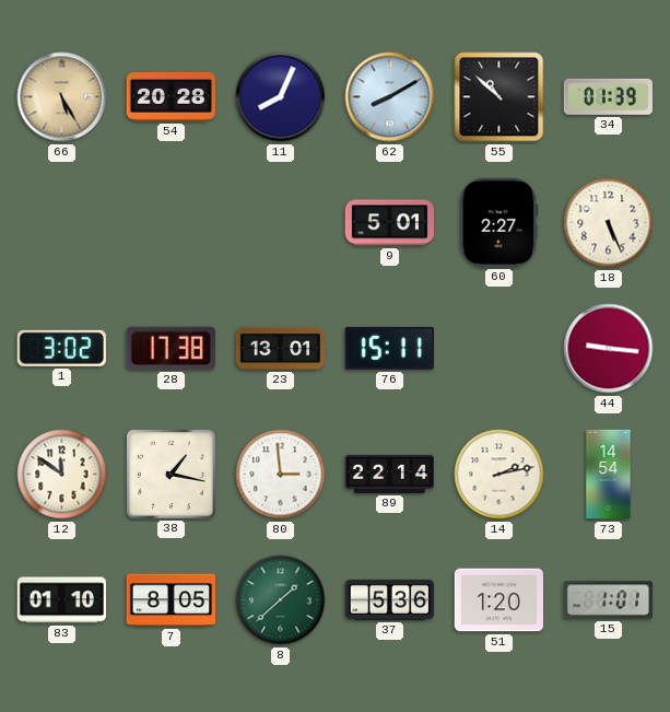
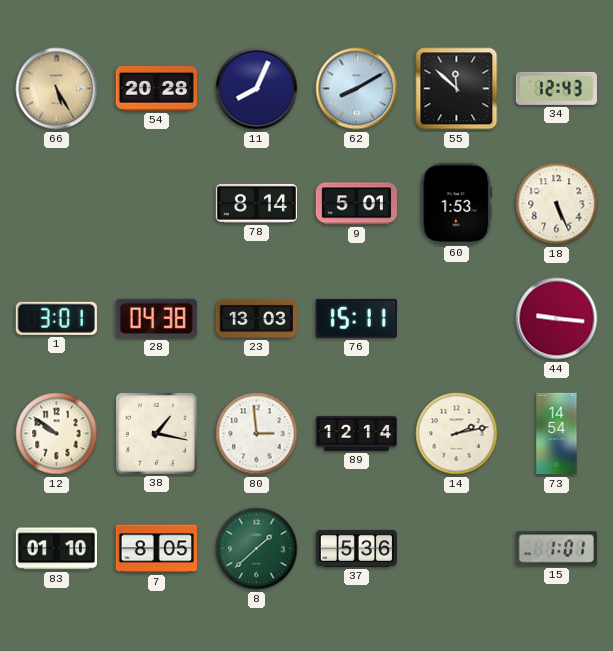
55: 10:52 -> 11:52
34: 01:39 -> 12:43
78: none -> 8:14
60: 2:27 -> 1:53
1: 3:02 -> 3:01
28: 17:38 -> 04:38
23: 13:01 -> 13:03
12: 11:51 -> 9:51
89: 22:14 -> 12:14
51: 1:20 -> none
